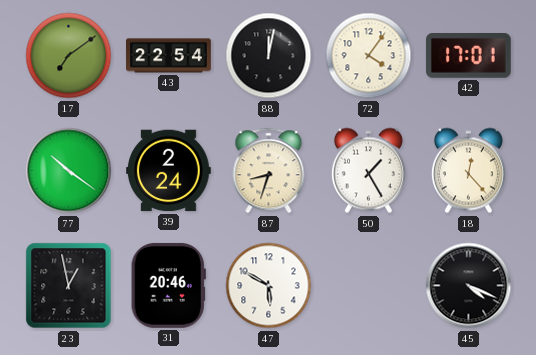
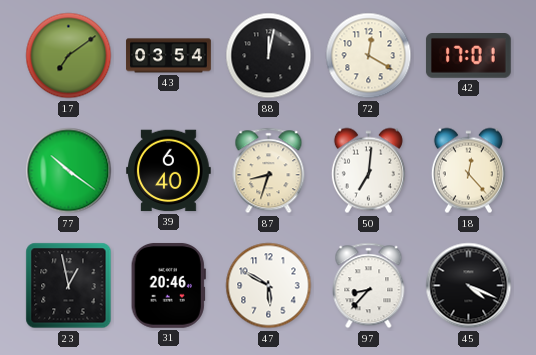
43: 22:54 -> 03:54
72: 4:06 -> 12:20
39: 2:24 -> 6:40
50: 1:25 -> 7:01
97: none -> 8:37
